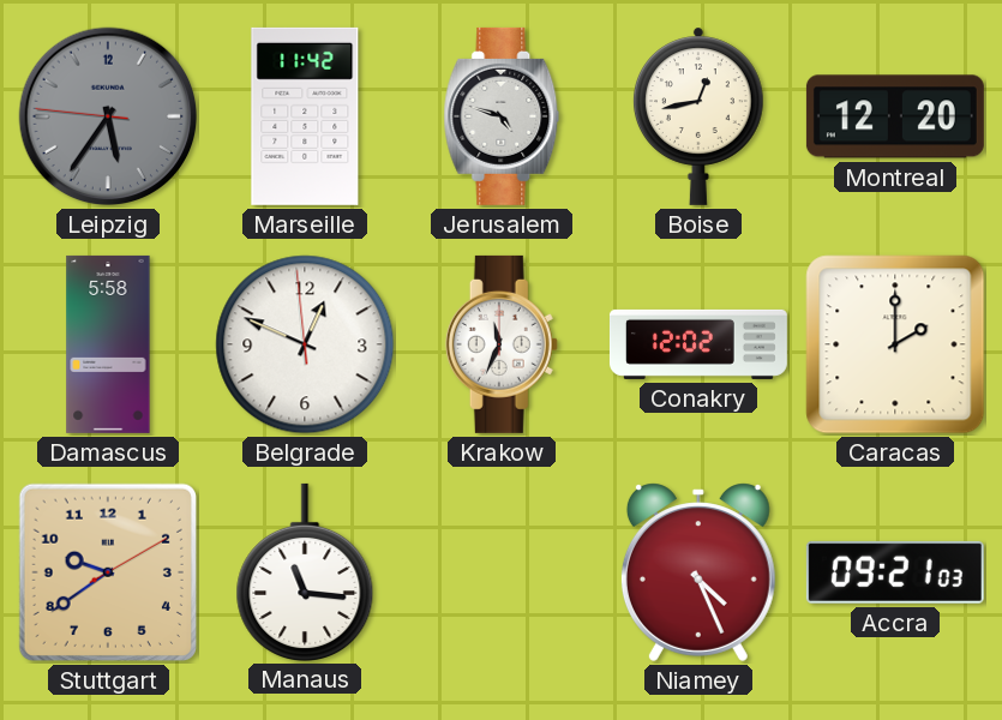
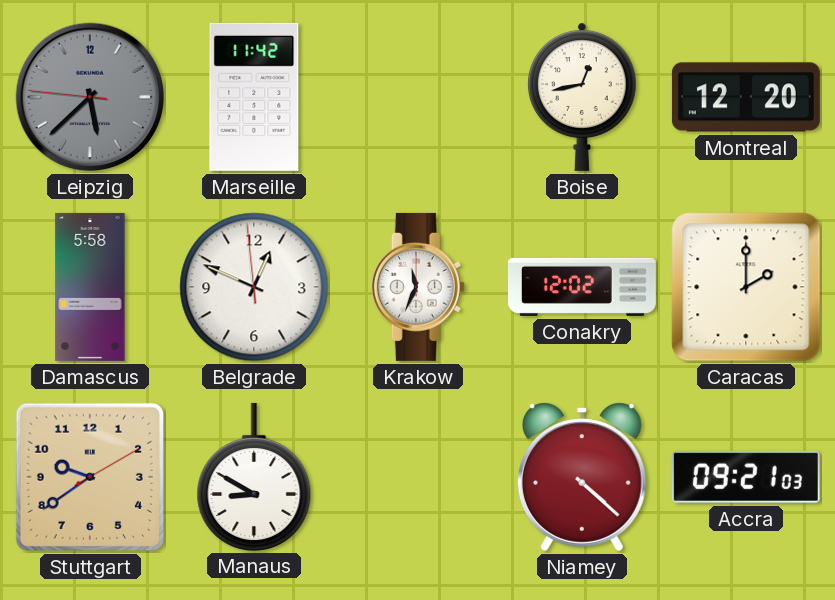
Leipzig: 5:35 -> 5:37
Jerusalem: 4:48 -> none
Manaus: 11:16 -> 8:50
Niamey: 4:26 -> 4:22
